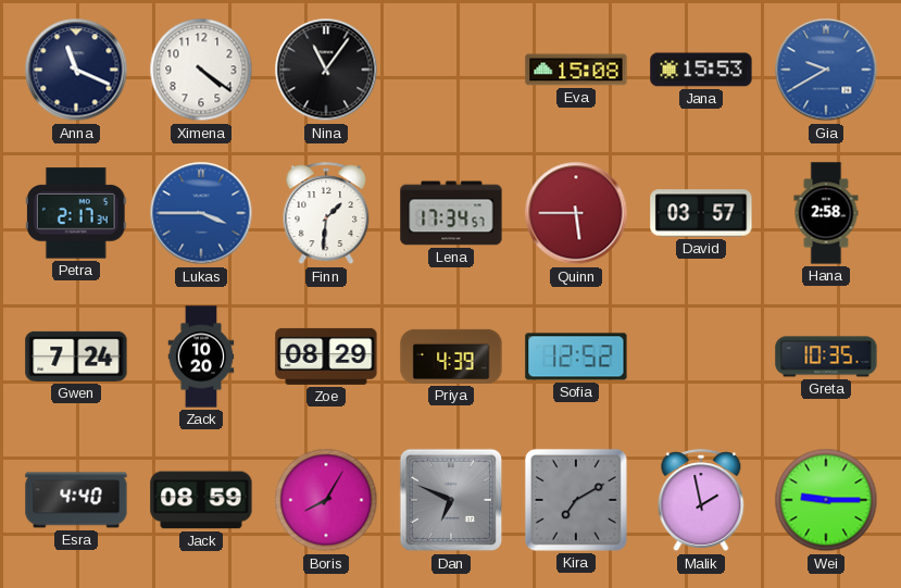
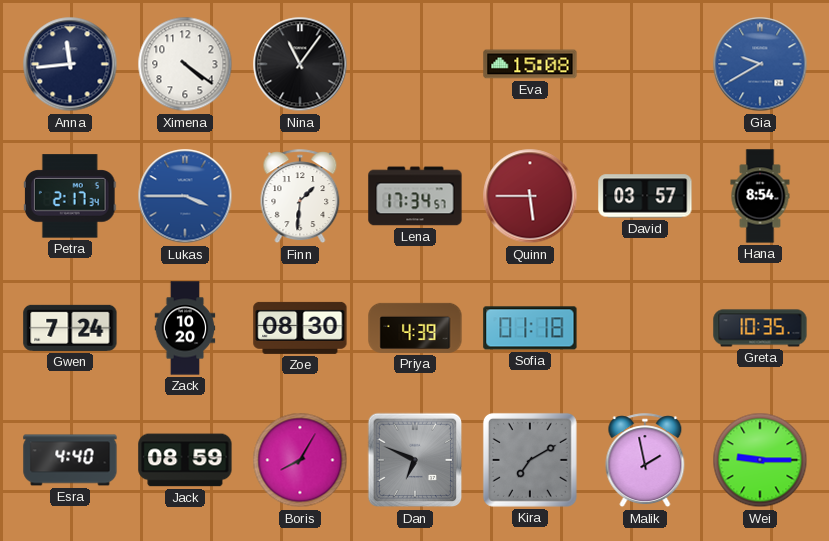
Anna: 11:19 -> 11:44
Jana: 15:53 -> none
Hana: 2:58 -> 8:54
Zoe: 08:29 -> 08:30
Sofia: 12:52 -> 01:18
